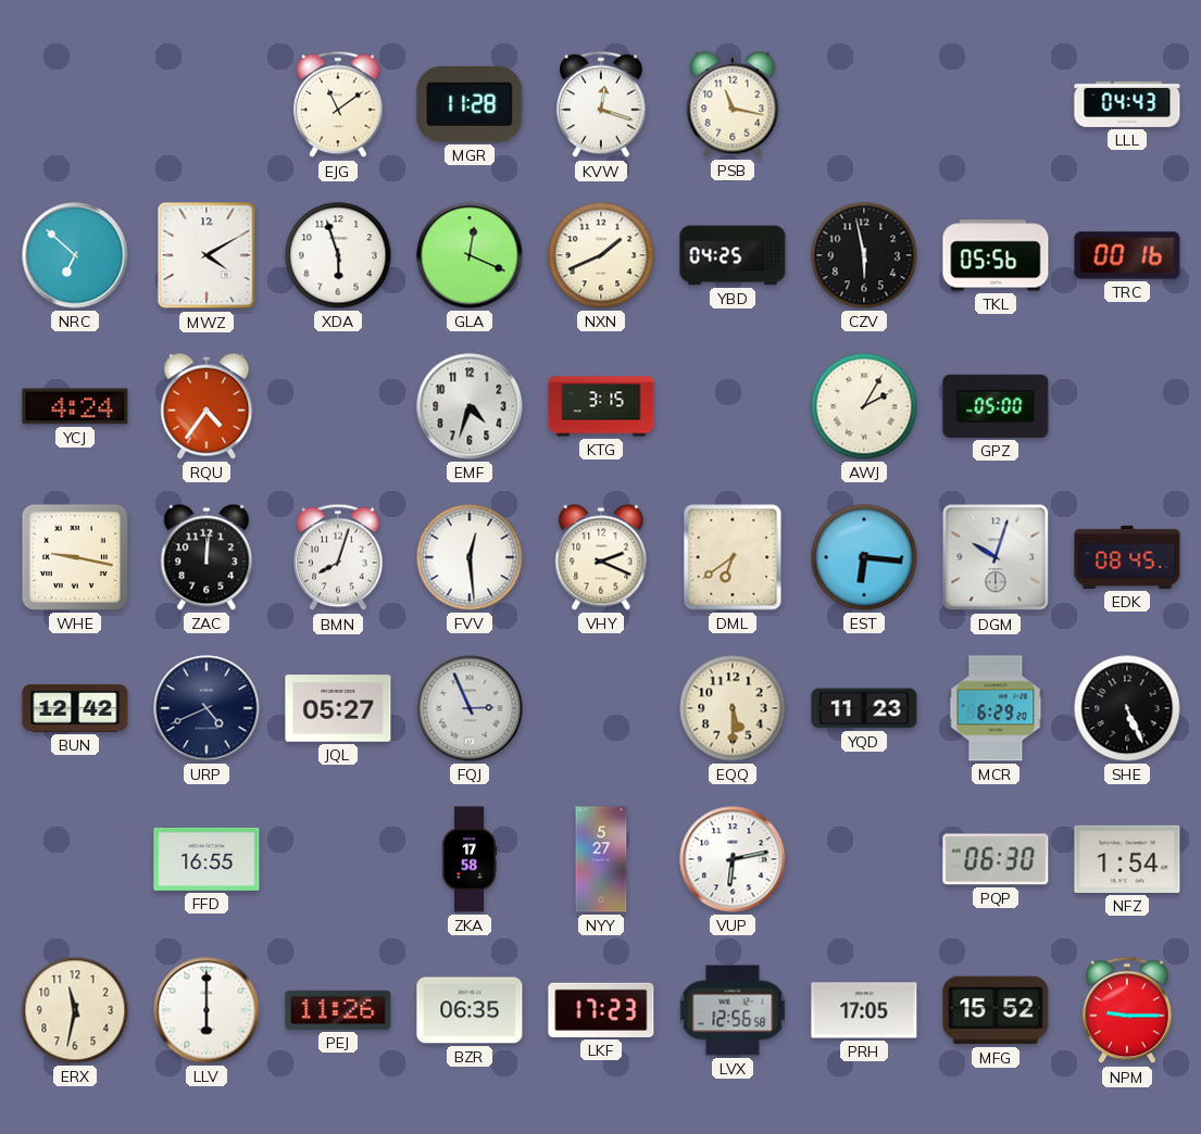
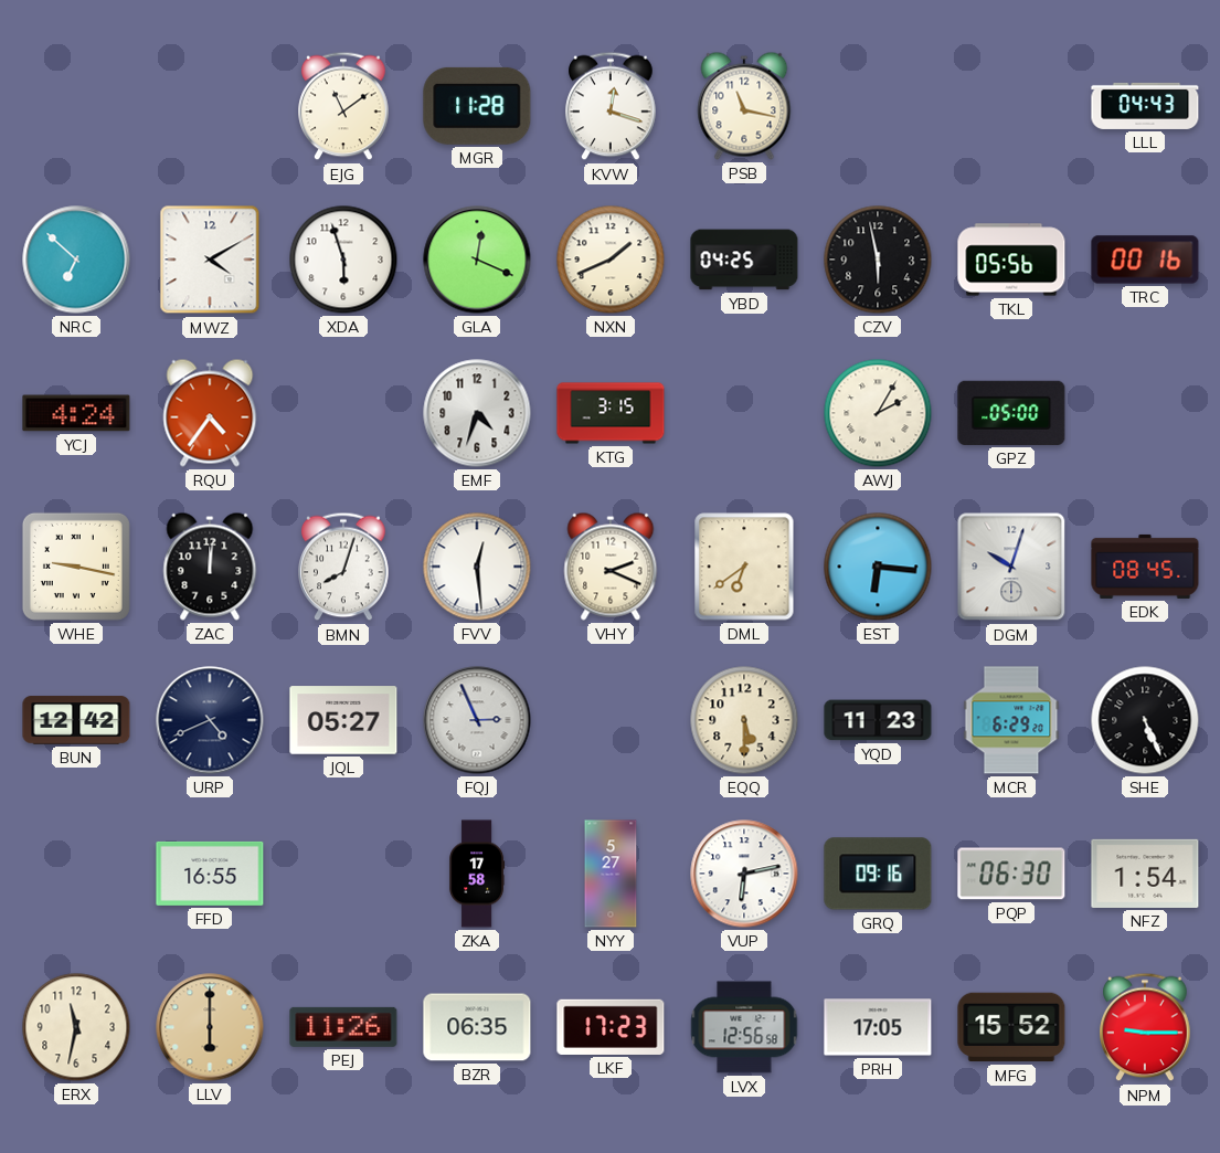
GRQ: none -> 09:16
LLV dial: white -> champagne
